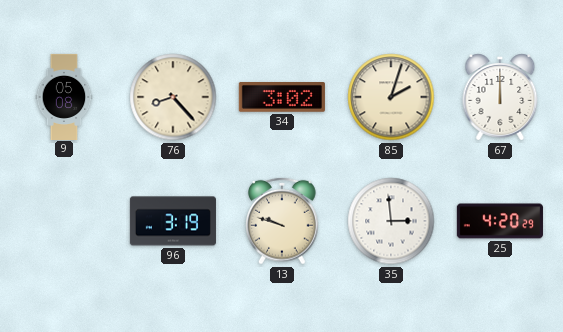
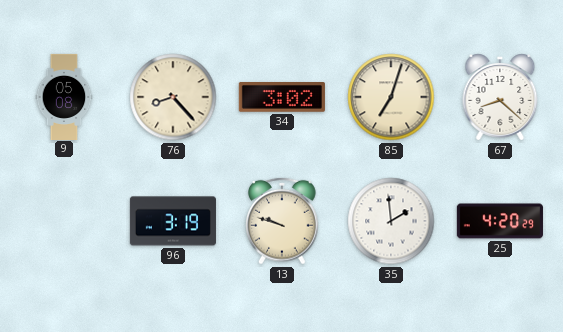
85: 2:03 -> 7:03
67: 12:00 -> 8:22
35: 2:59 -> 1:59
